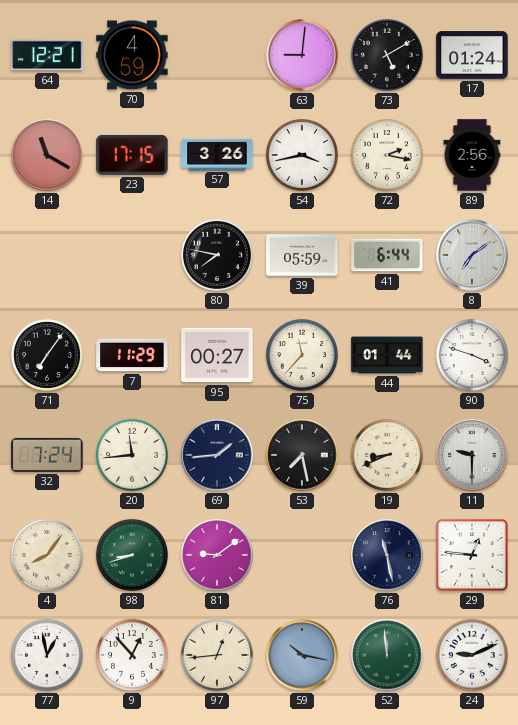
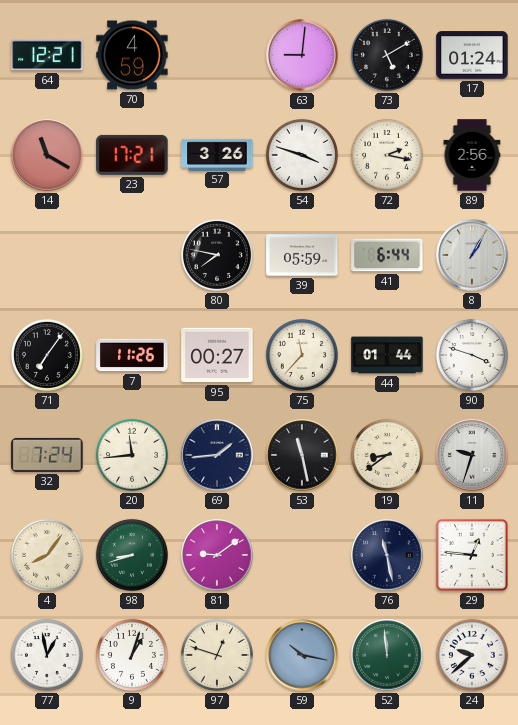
23: 17:15 -> 17:21
54: 3:43 -> 3:48
8: 7:09 -> 1:05
7: 11:29 -> 11:26
53: 7:28 -> 11:28
19: 8:41 -> 8:39
11: 9:30 -> 9:33
9: 12:53 -> 1:03
97: 12:44 -> 12:48
24: 9:11 -> 9:38
